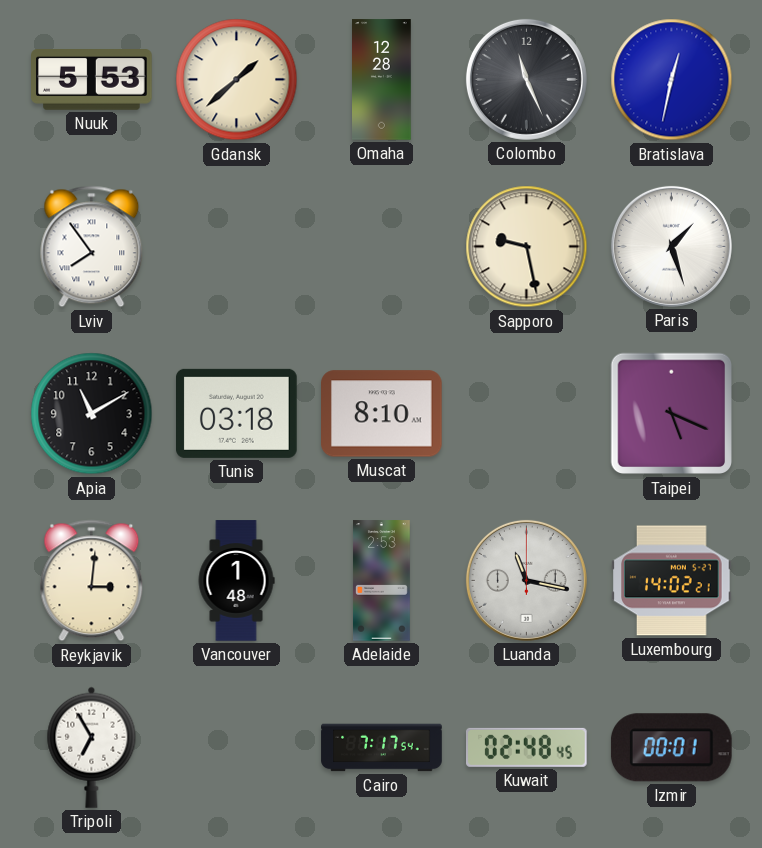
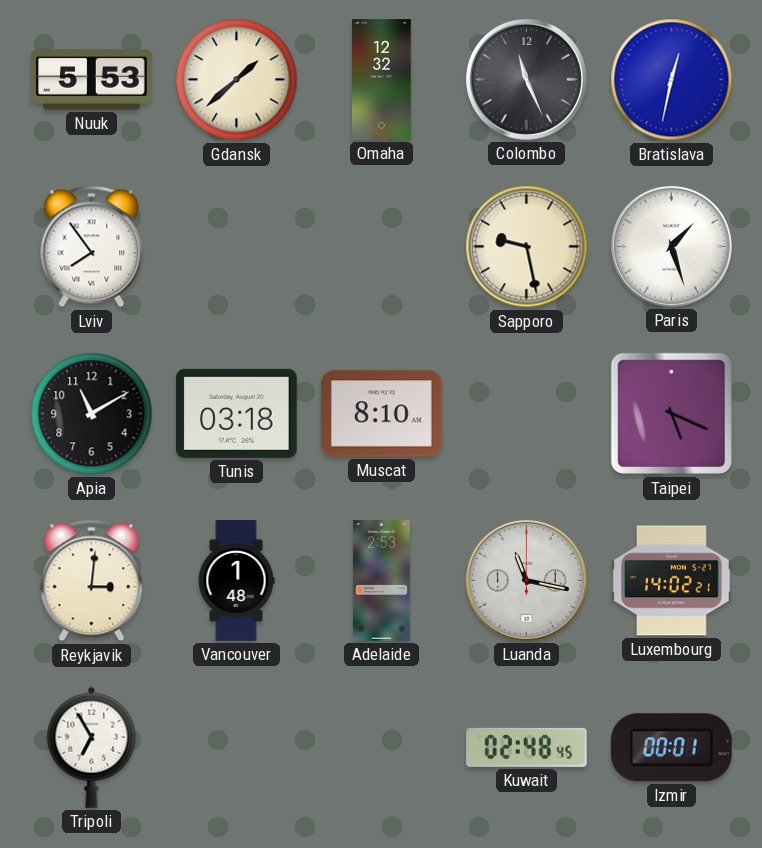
Omaha: 12:28 -> 12:32
Cairo: 7:17 -> none
